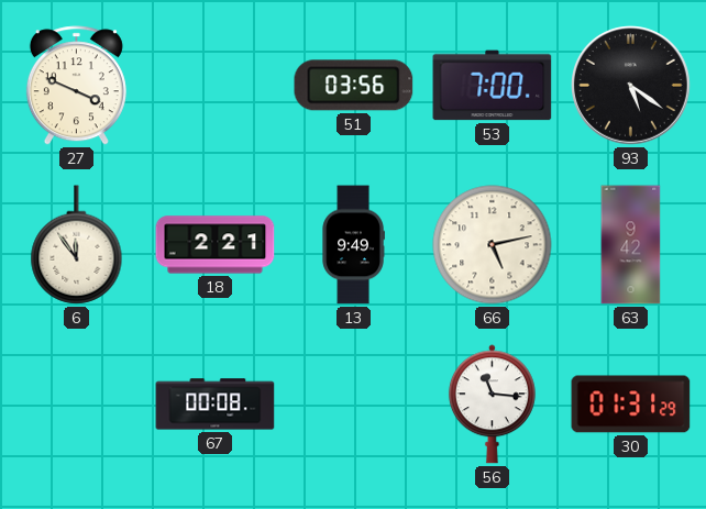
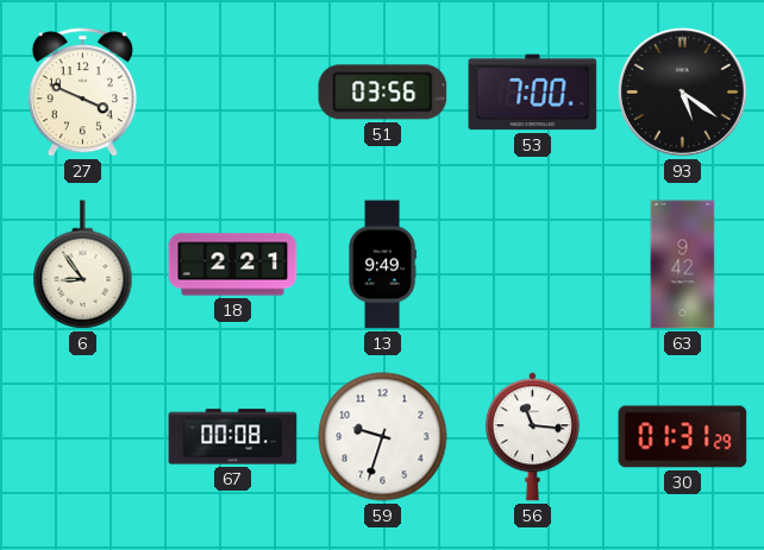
6: 11:54 -> 8:54
66: 5:13 -> none
59: none -> 9:33
